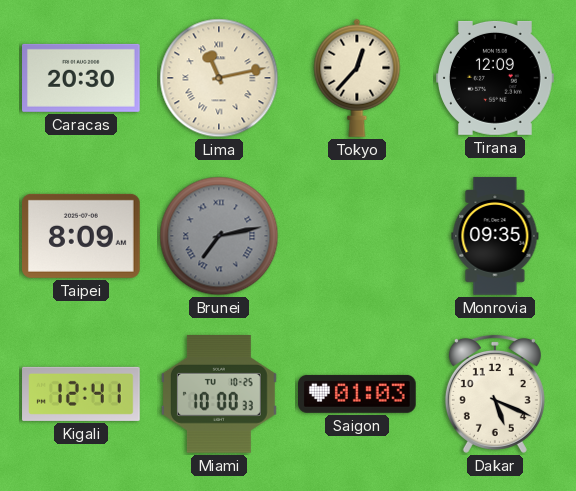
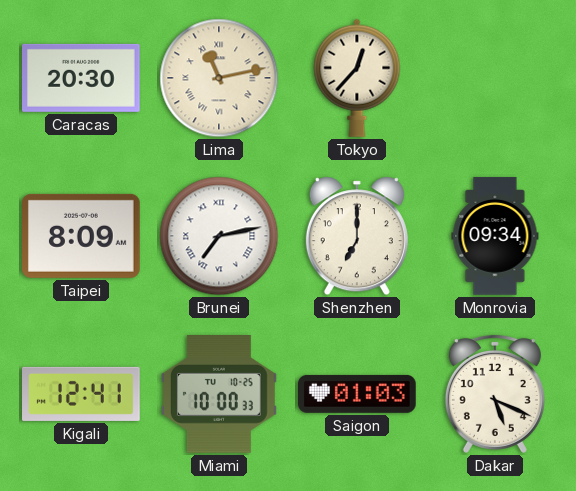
Tirana: 12:09 -> none
Brunei dial: grey -> white
Shenzhen: none -> 7:00
Monrovia: 09:35 -> 09:34
